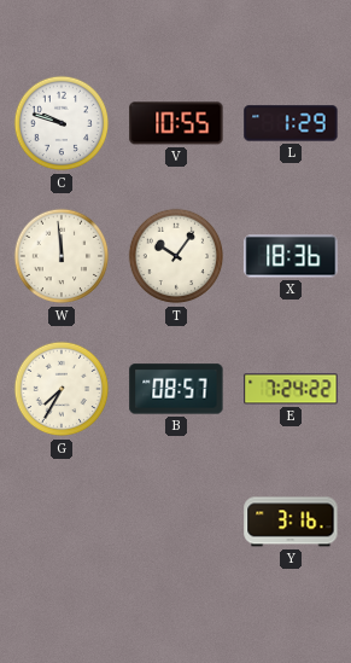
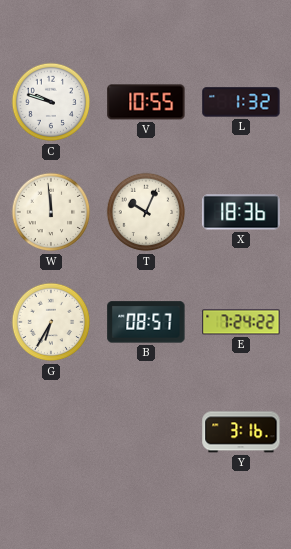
L: 1:29 -> 1:32
T: 10:06 -> 10:04
G: 7:35 -> 6:35
